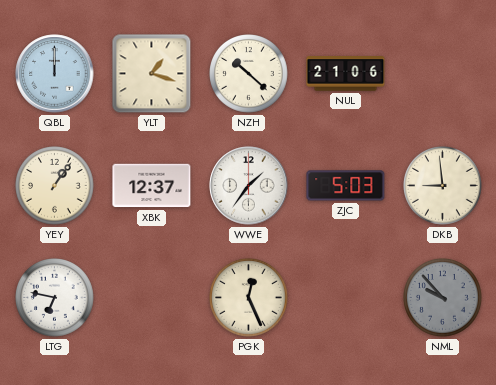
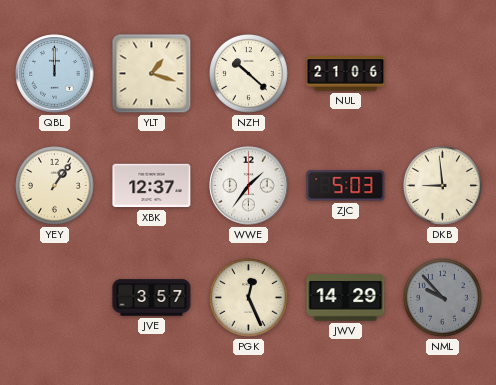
LTG: 6:47 -> none
JVE: none -> 3:57
JWV: none -> 14:29
